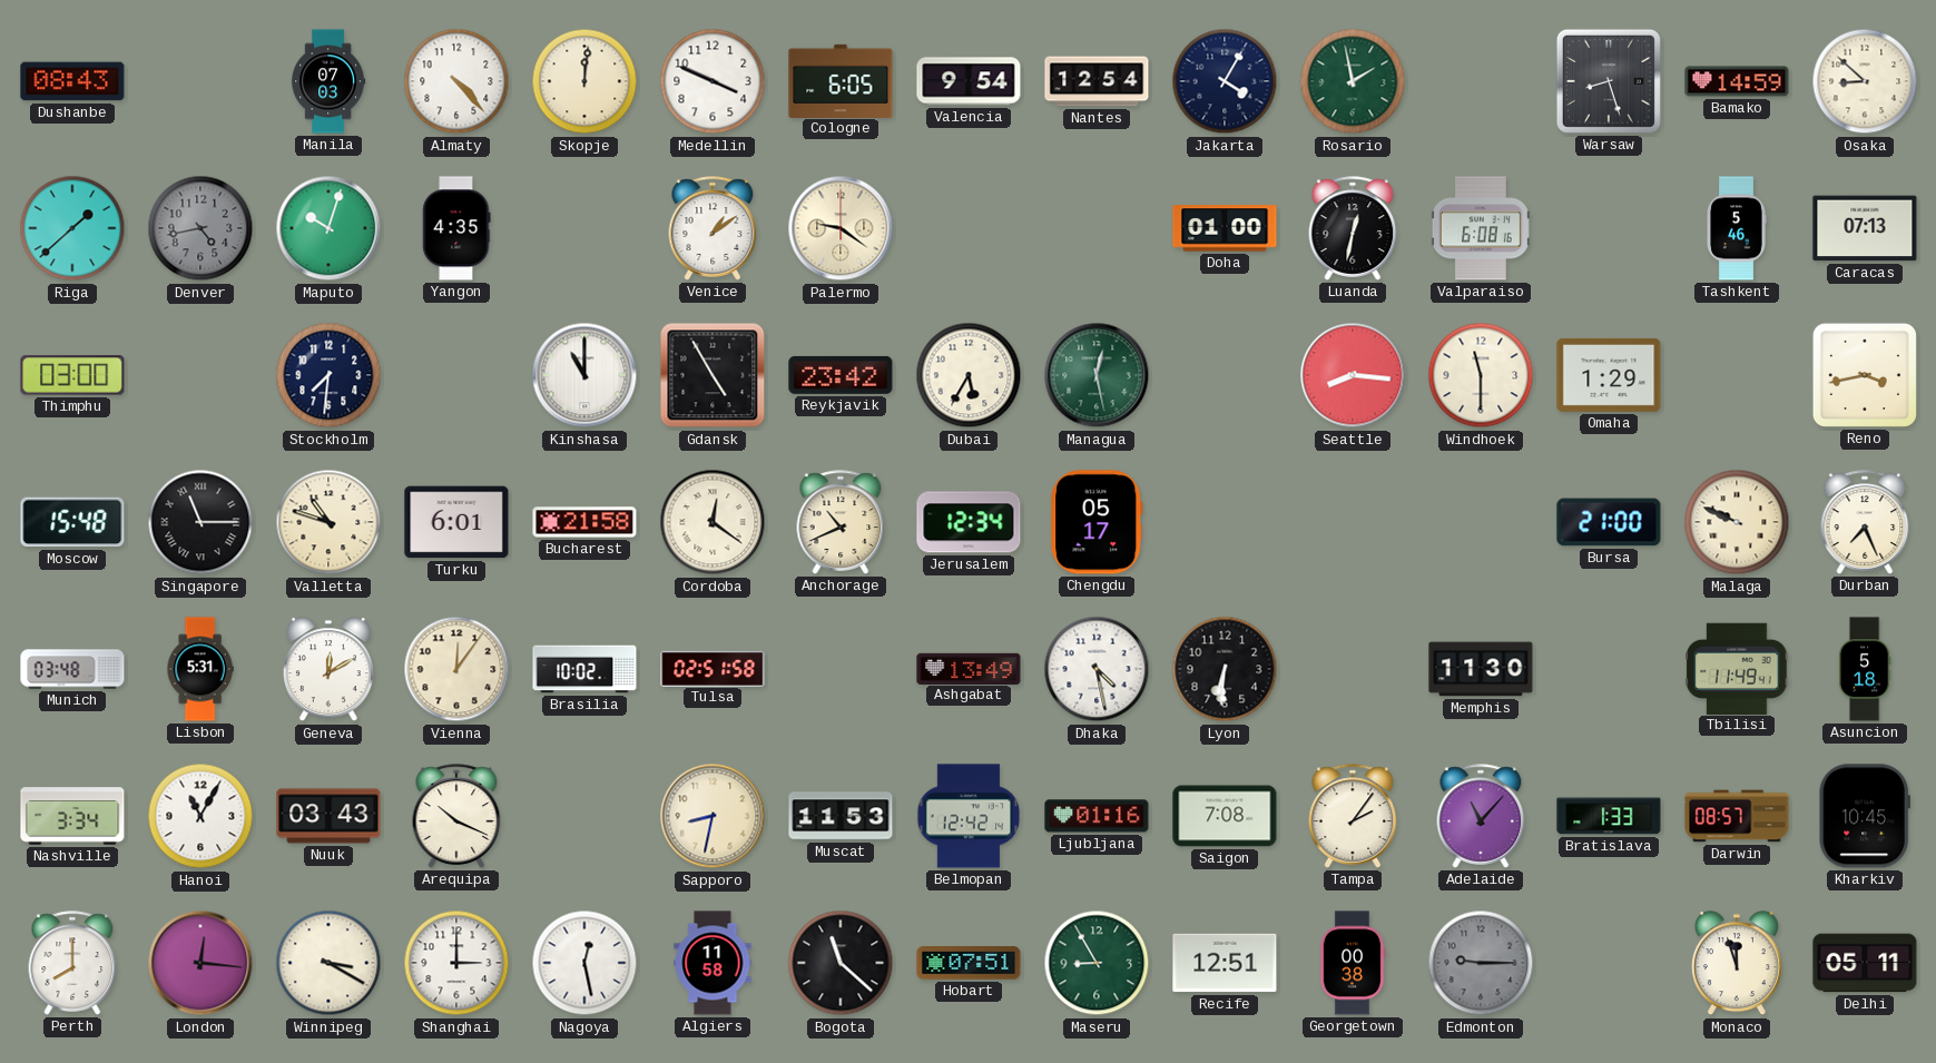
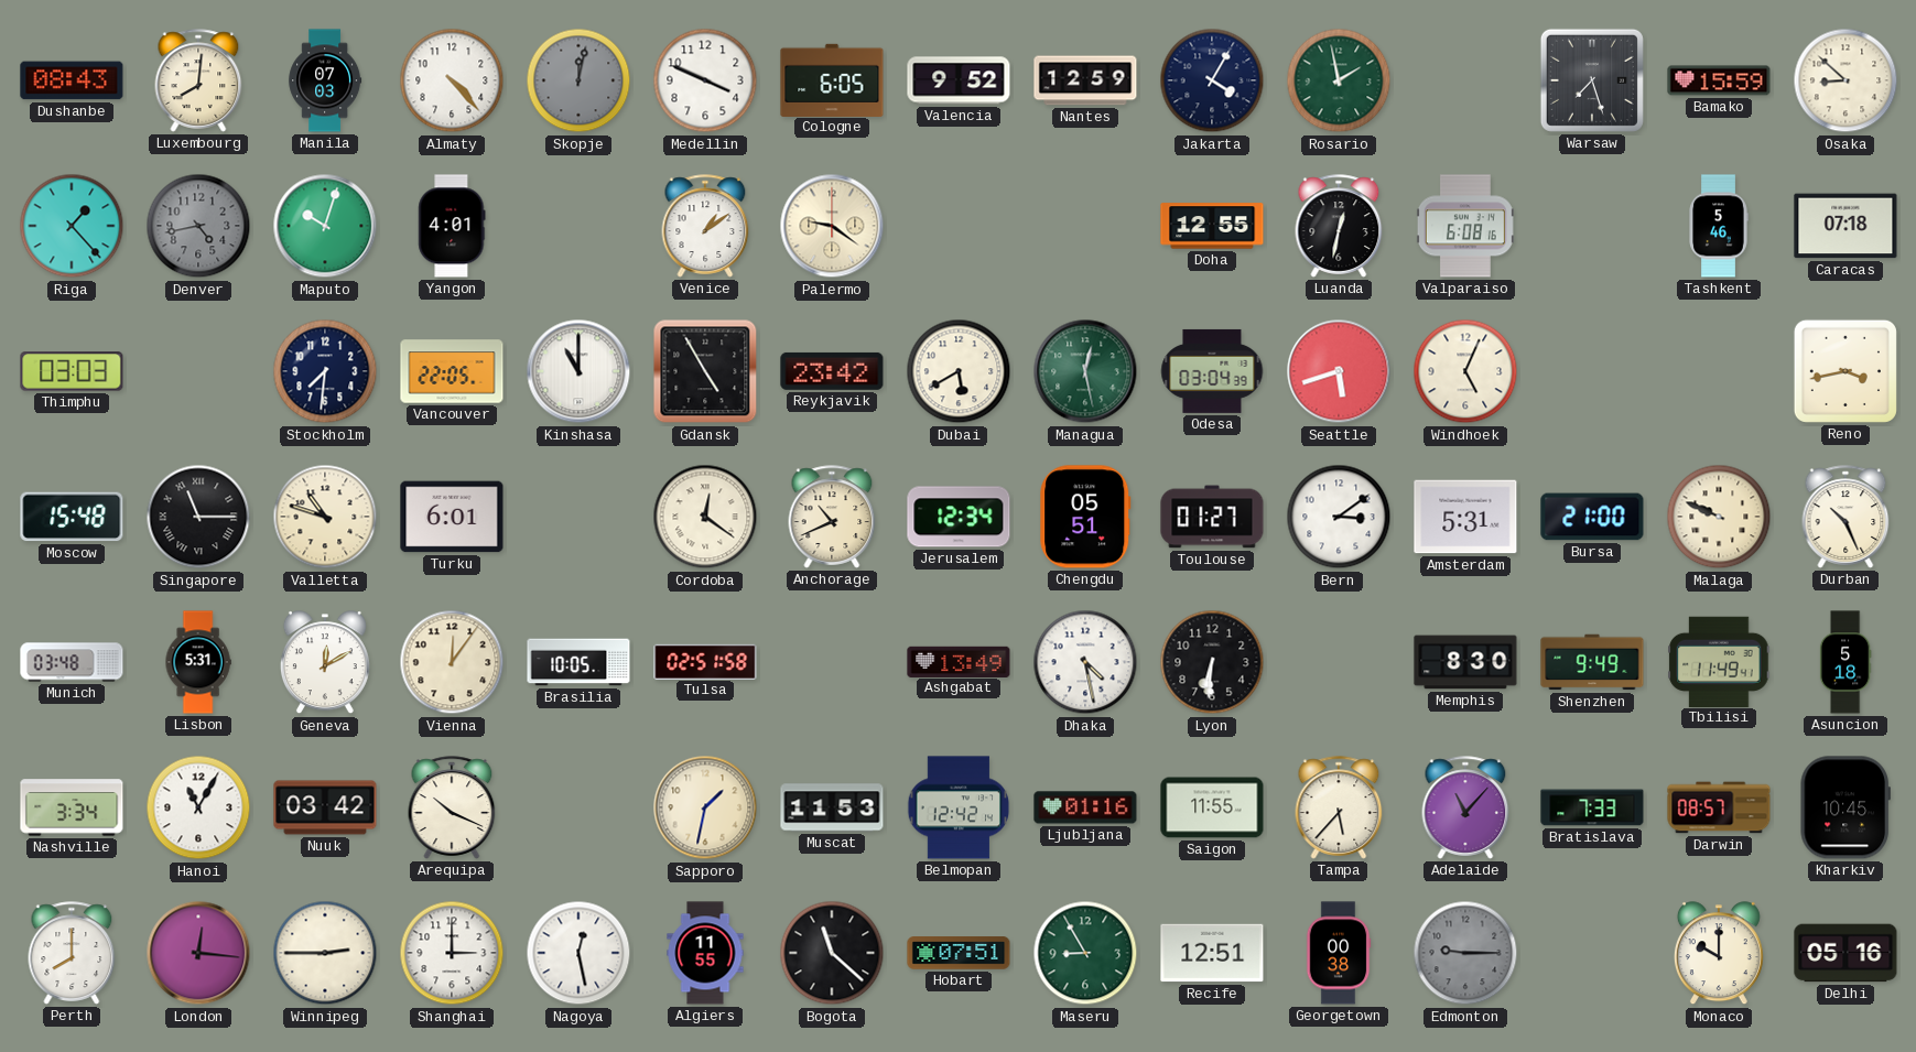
Luxembourg: none -> 8:01
Skopje: 12:01 -> 12:02
Skopje dial: cream -> grey
Valencia: 9:54 -> 9:52
Nantes: 12:54 -> 12:59
Warsaw: 8:27 -> 7:27
Bamako: 14:59 -> 15:59
Riga: 1:38 -> 1:23
Yangon: 4:35 -> 4:01
Doha: 01:00 -> 12:55
Caracas: 07:13 -> 07:18
Thimphu: 03:00 -> 03:03
Vancouver: none -> 22:05
Dubai: 5:35 -> 5:40
Odesa: none -> 03:04
Seattle: 8:16 -> 5:42
Windhoek: 11:30 -> 5:04
Omaha: 1:29 -> none
Bucharest: 21:58 -> none
Chengdu: 05:17 -> 05:51
Toulouse: none -> 01:27
Bern: none -> 3:09
Amsterdam: none -> 5:31
Durban: 7:26 -> 10:26
Brasilia: 10:02 -> 10:05
Memphis: 11:30 -> 8:30
Shenzhen: none -> 9:49
Nuuk: 03:43 -> 03:42
Sapporo: 8:32 -> 1:32
Saigon: 7:08 -> 11:55
Tampa: 2:06 -> 5:37
Bratislava: 1:33 -> 7:33
Winnipeg: 3:20 -> 2:45
Algiers: 11:58 -> 11:55
Monaco: 11:57 -> 10:00
Delhi: 05:11 -> 05:16
